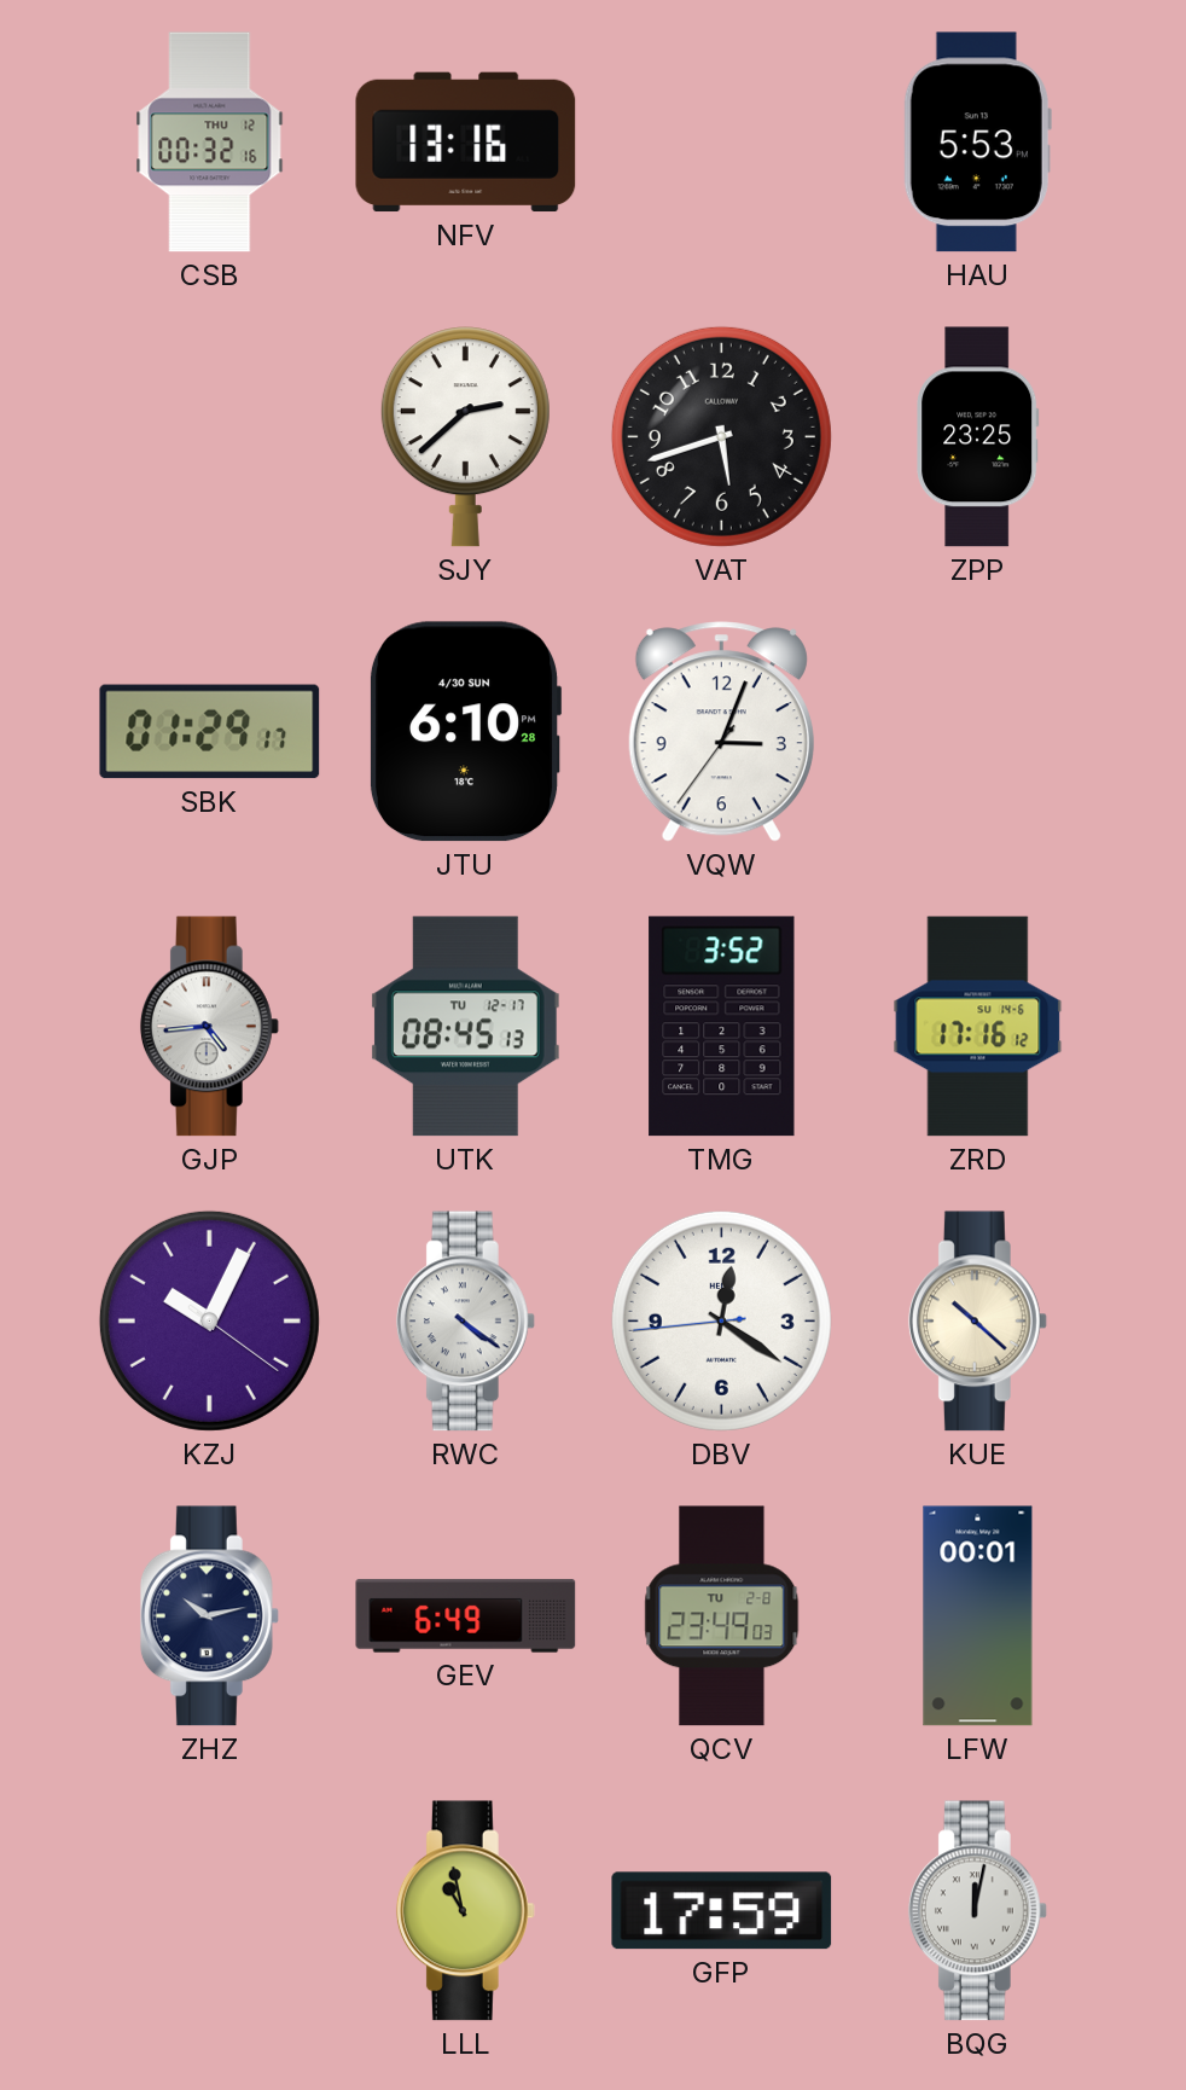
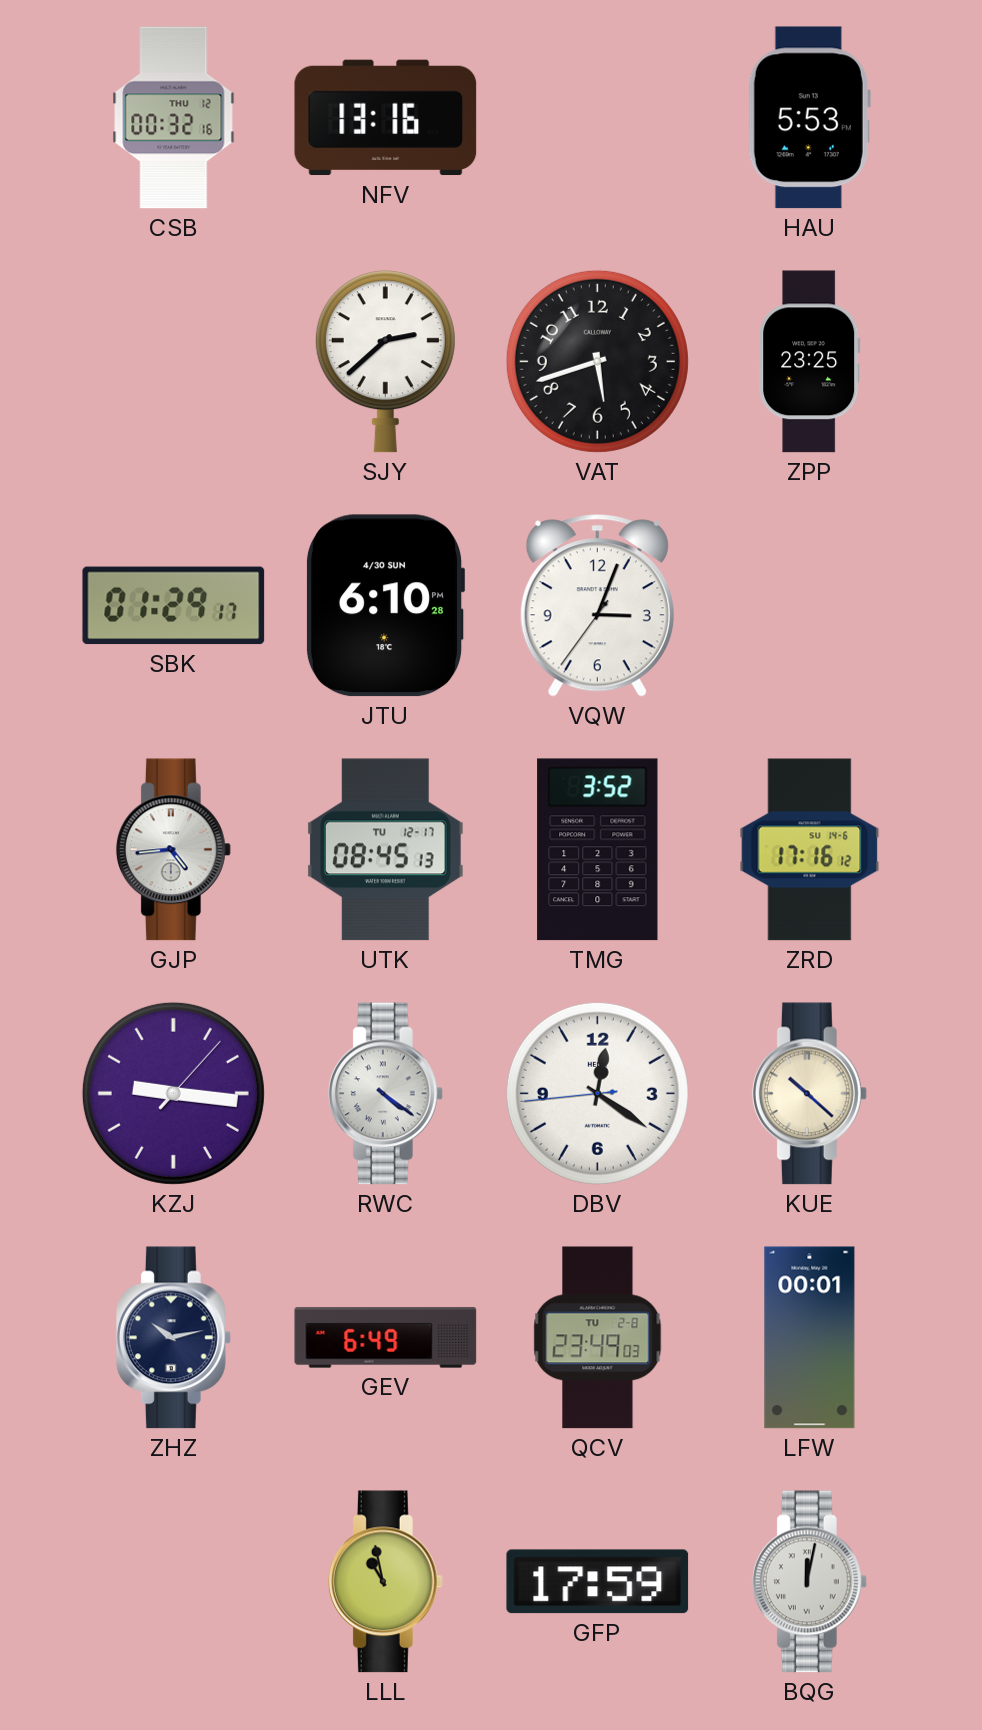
KZJ: 10:04 -> 9:16
